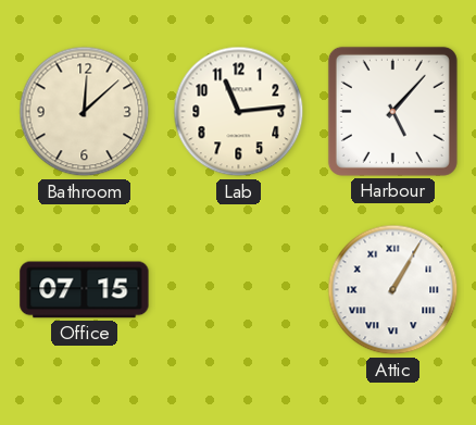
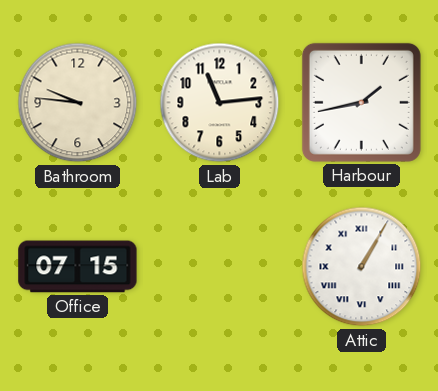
Bathroom: 12:08 -> 9:46
Harbour: 5:07 -> 1:43
